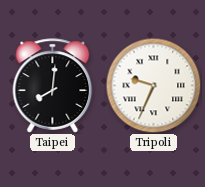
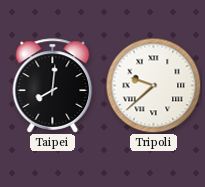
Tripoli: 9:34 -> 9:38
